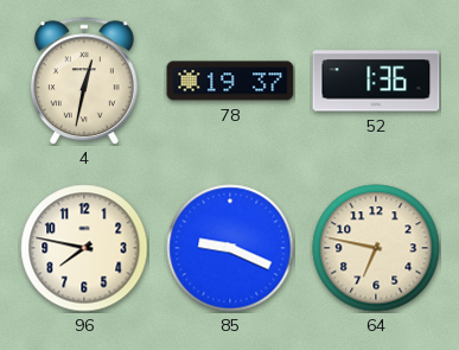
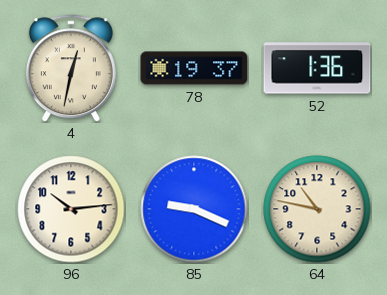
96: 7:47 -> 10:14
64: 6:47 -> 10:47
